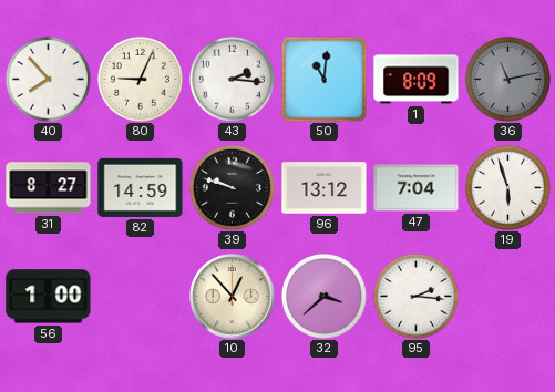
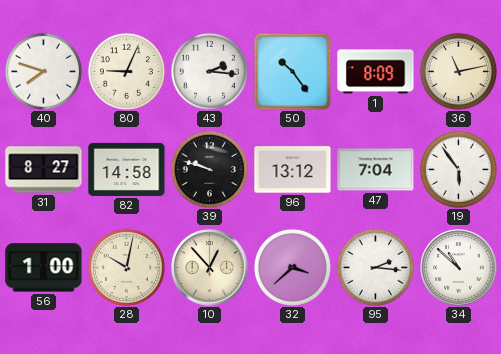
40: 7:53 -> 7:48
50: 11:01 -> 10:24
36 dial: grey -> cream
82: 14:59 -> 14:58
19: 5:57 -> 5:54
28: none -> 10:02
34: none -> 10:52
